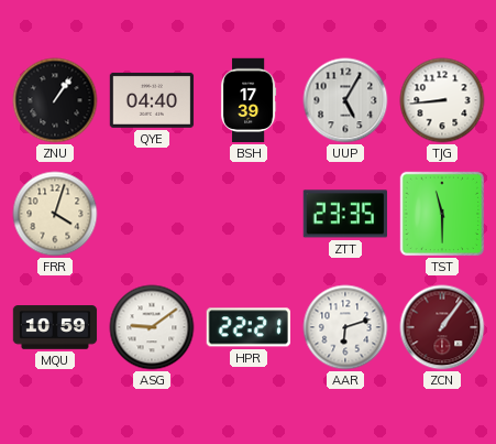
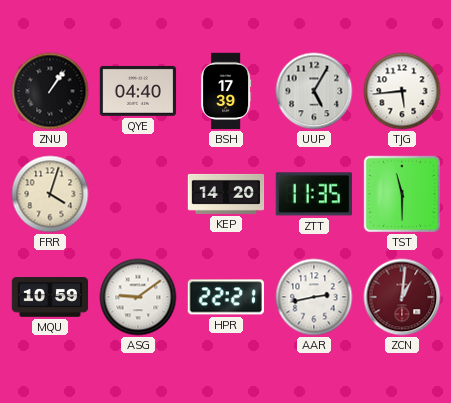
TJG: 8:44 -> 5:44
KEP: none -> 14:20
ZTT: 23:35 -> 11:35
AAR: 6:12 -> 2:43
ZCN: 1:06 -> 1:01
